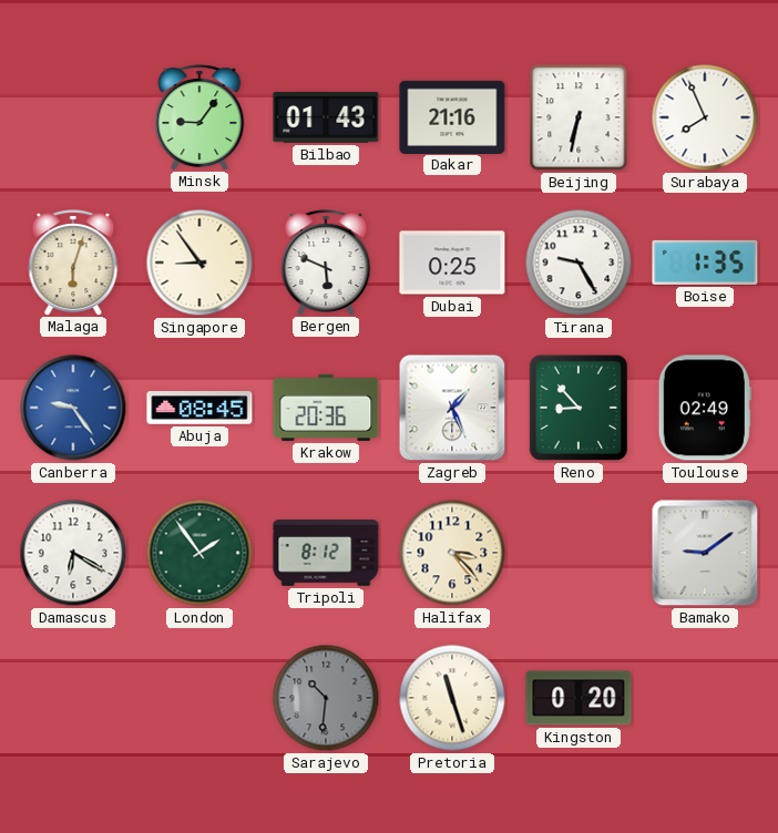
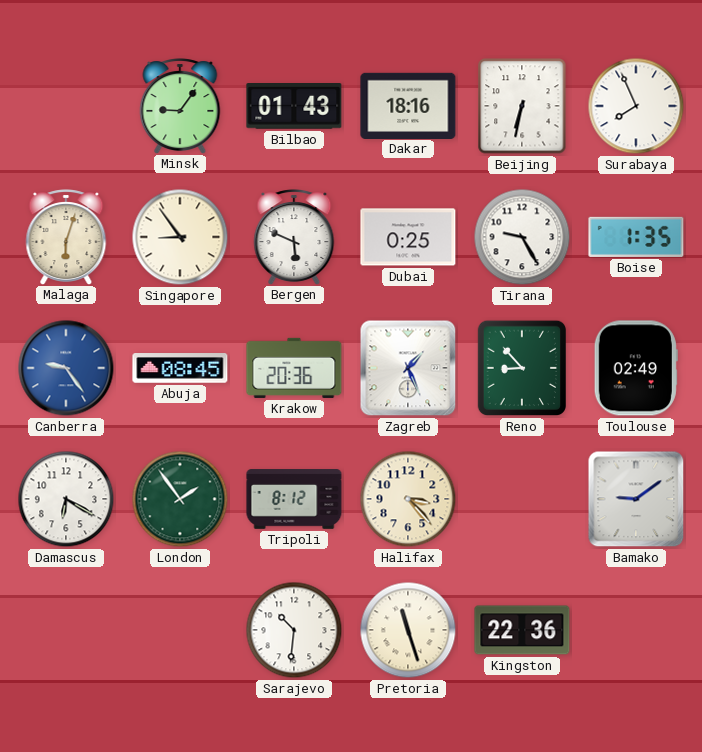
Dakar: 21:16 -> 18:16
Sarajevo dial: grey -> white
Kingston: 0:20 -> 22:36
